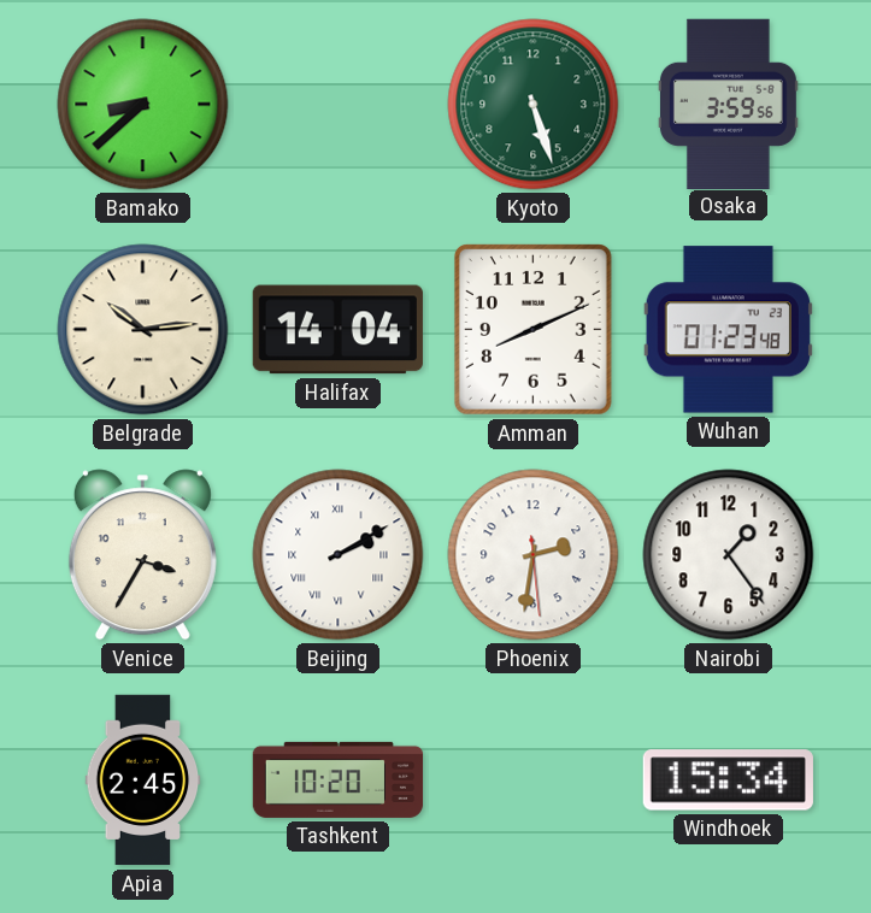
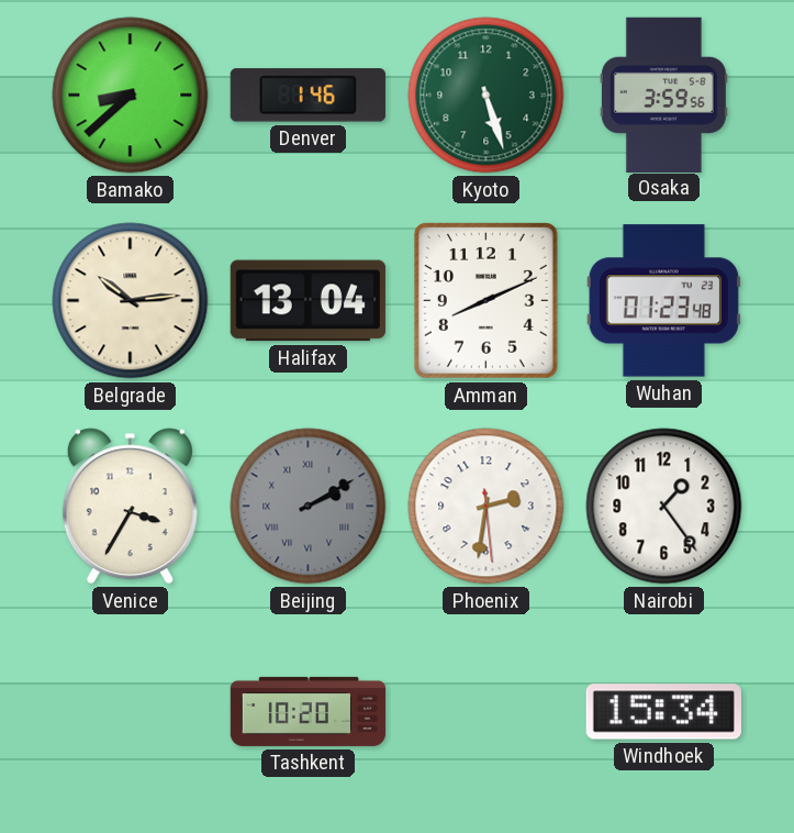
Denver: none -> 1:46
Halifax: 14:04 -> 13:04
Beijing dial: white -> grey
Apia: 2:45 -> none
